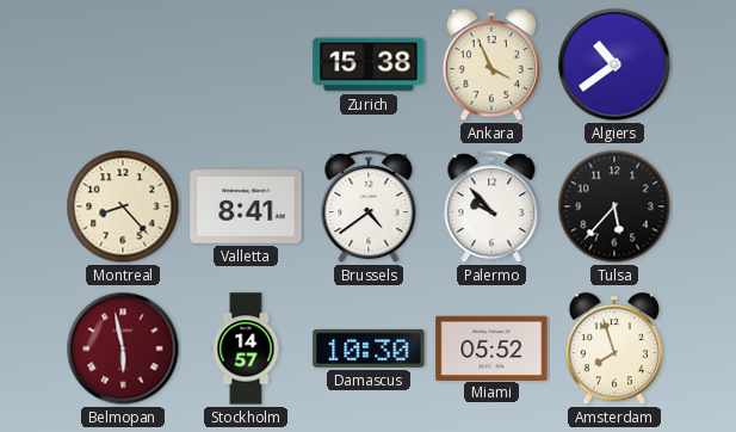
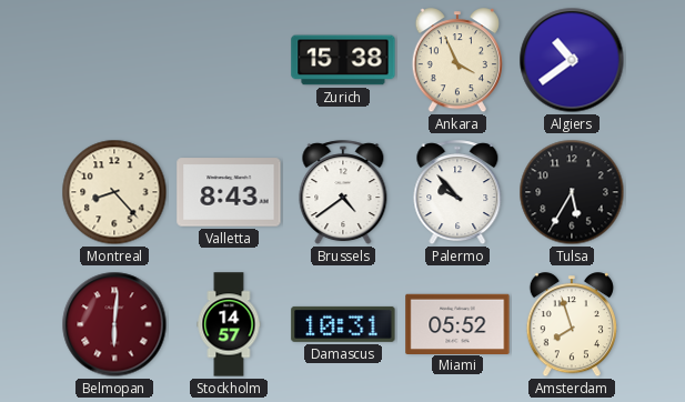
Valletta: 8:41 -> 8:43
Tulsa: 5:37 -> 5:35
Belmopan: 5:58 -> 6:01
Damascus: 10:30 -> 10:31
